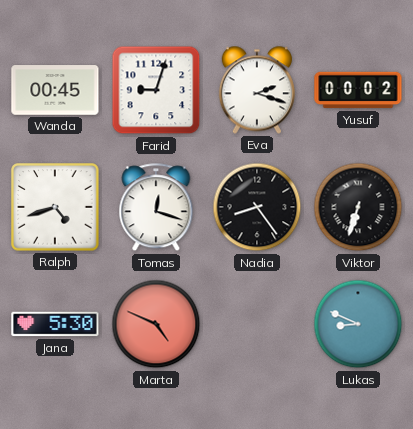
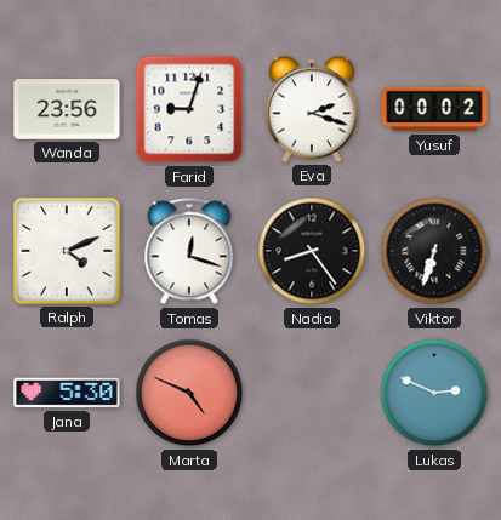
Wanda: 00:45 -> 23:56
Ralph: 4:42 -> 4:11
Lukas: 8:49 -> 2:49
